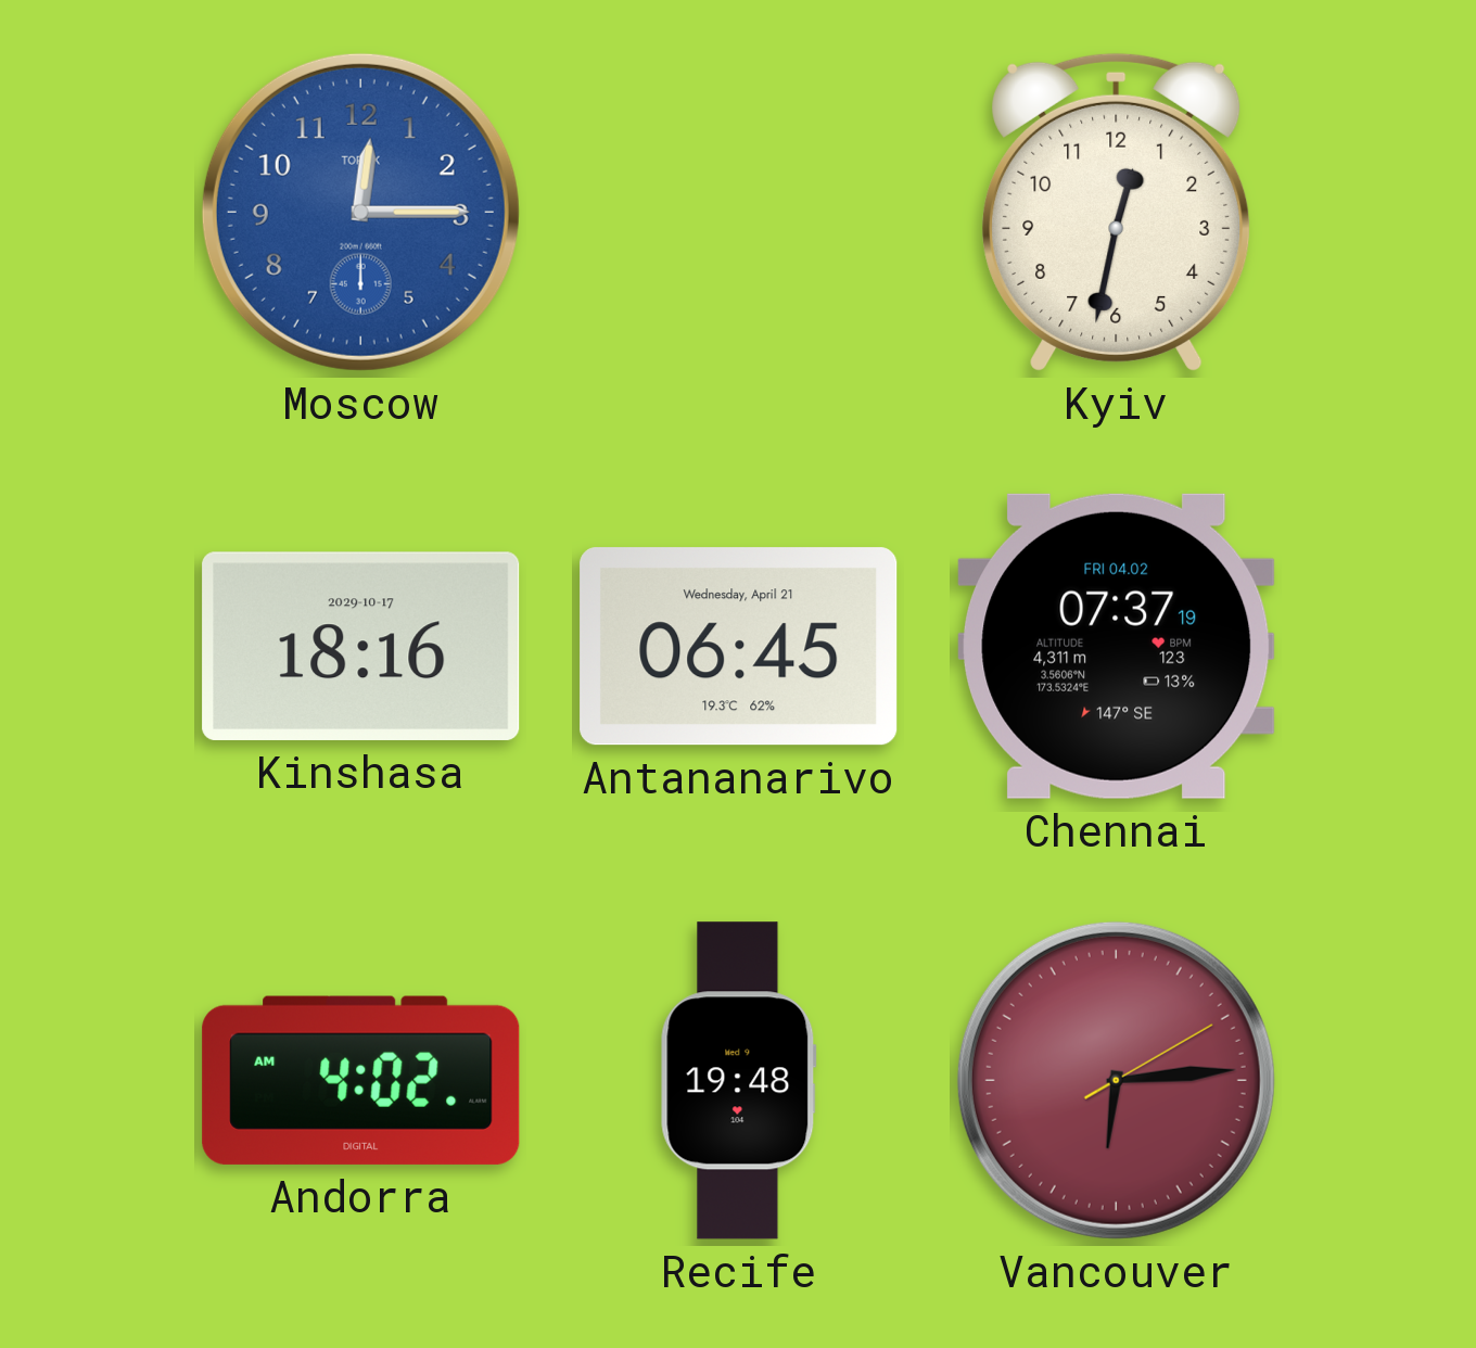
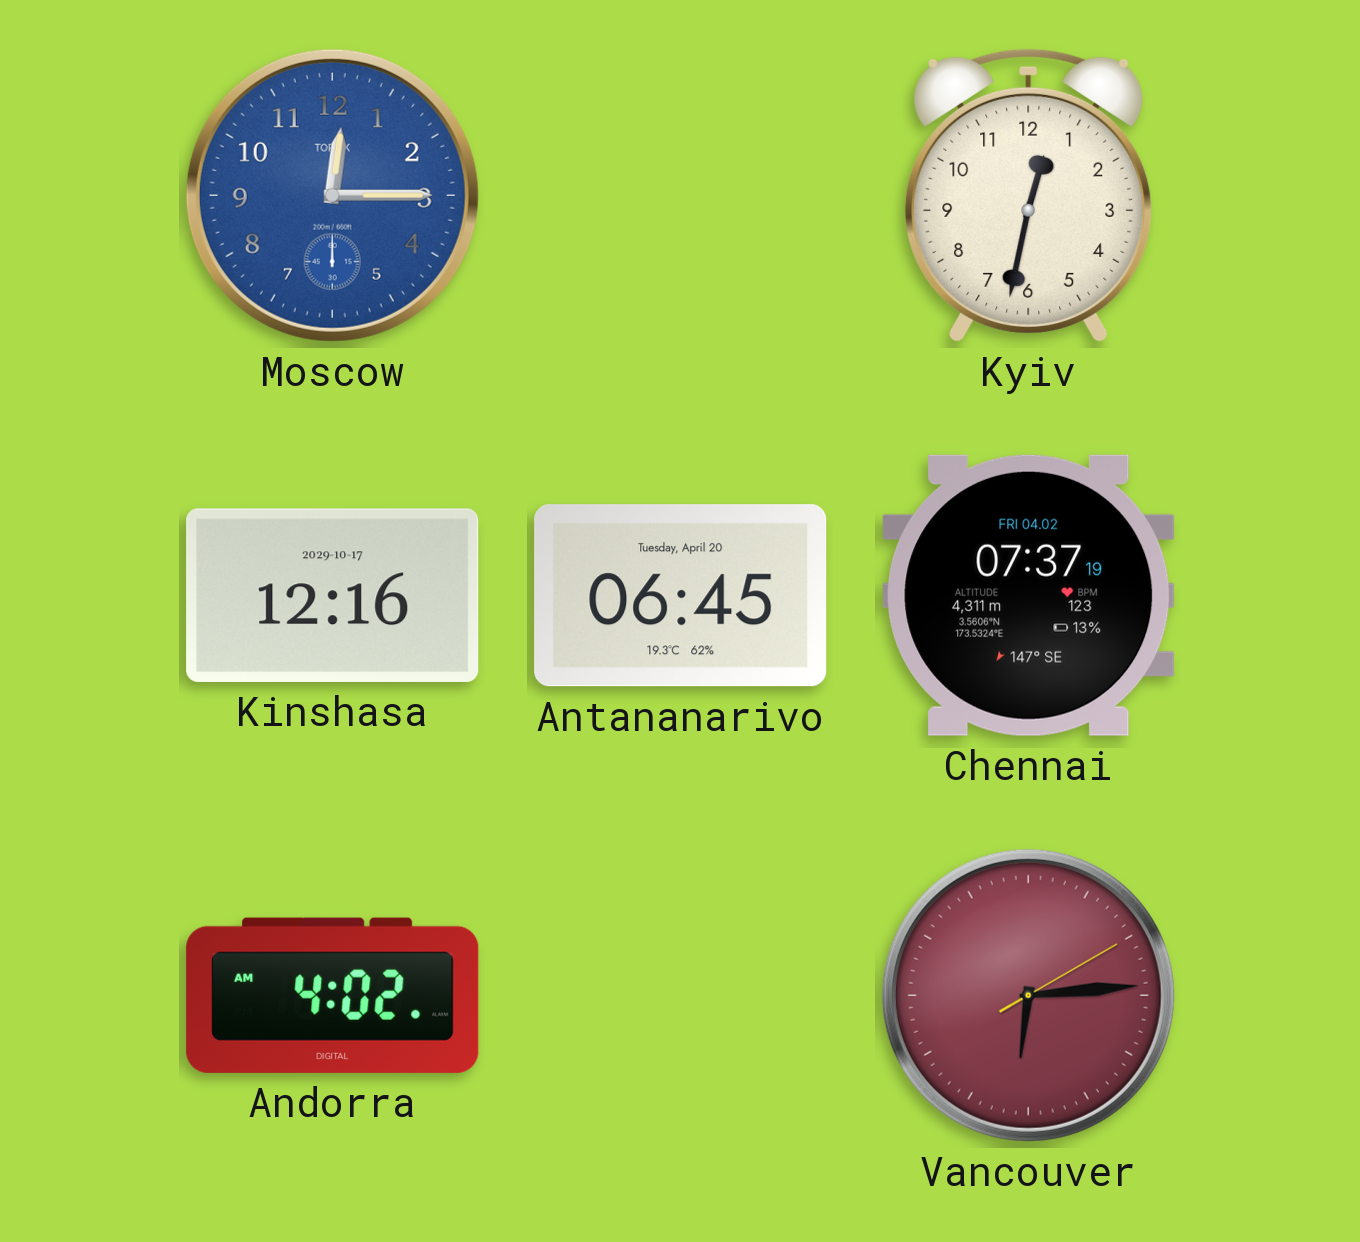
Kinshasa: 18:16 -> 12:16
Antananarivo date: Wednesday, April 21 -> Tuesday, April 20
Recife: 19:48 -> none
